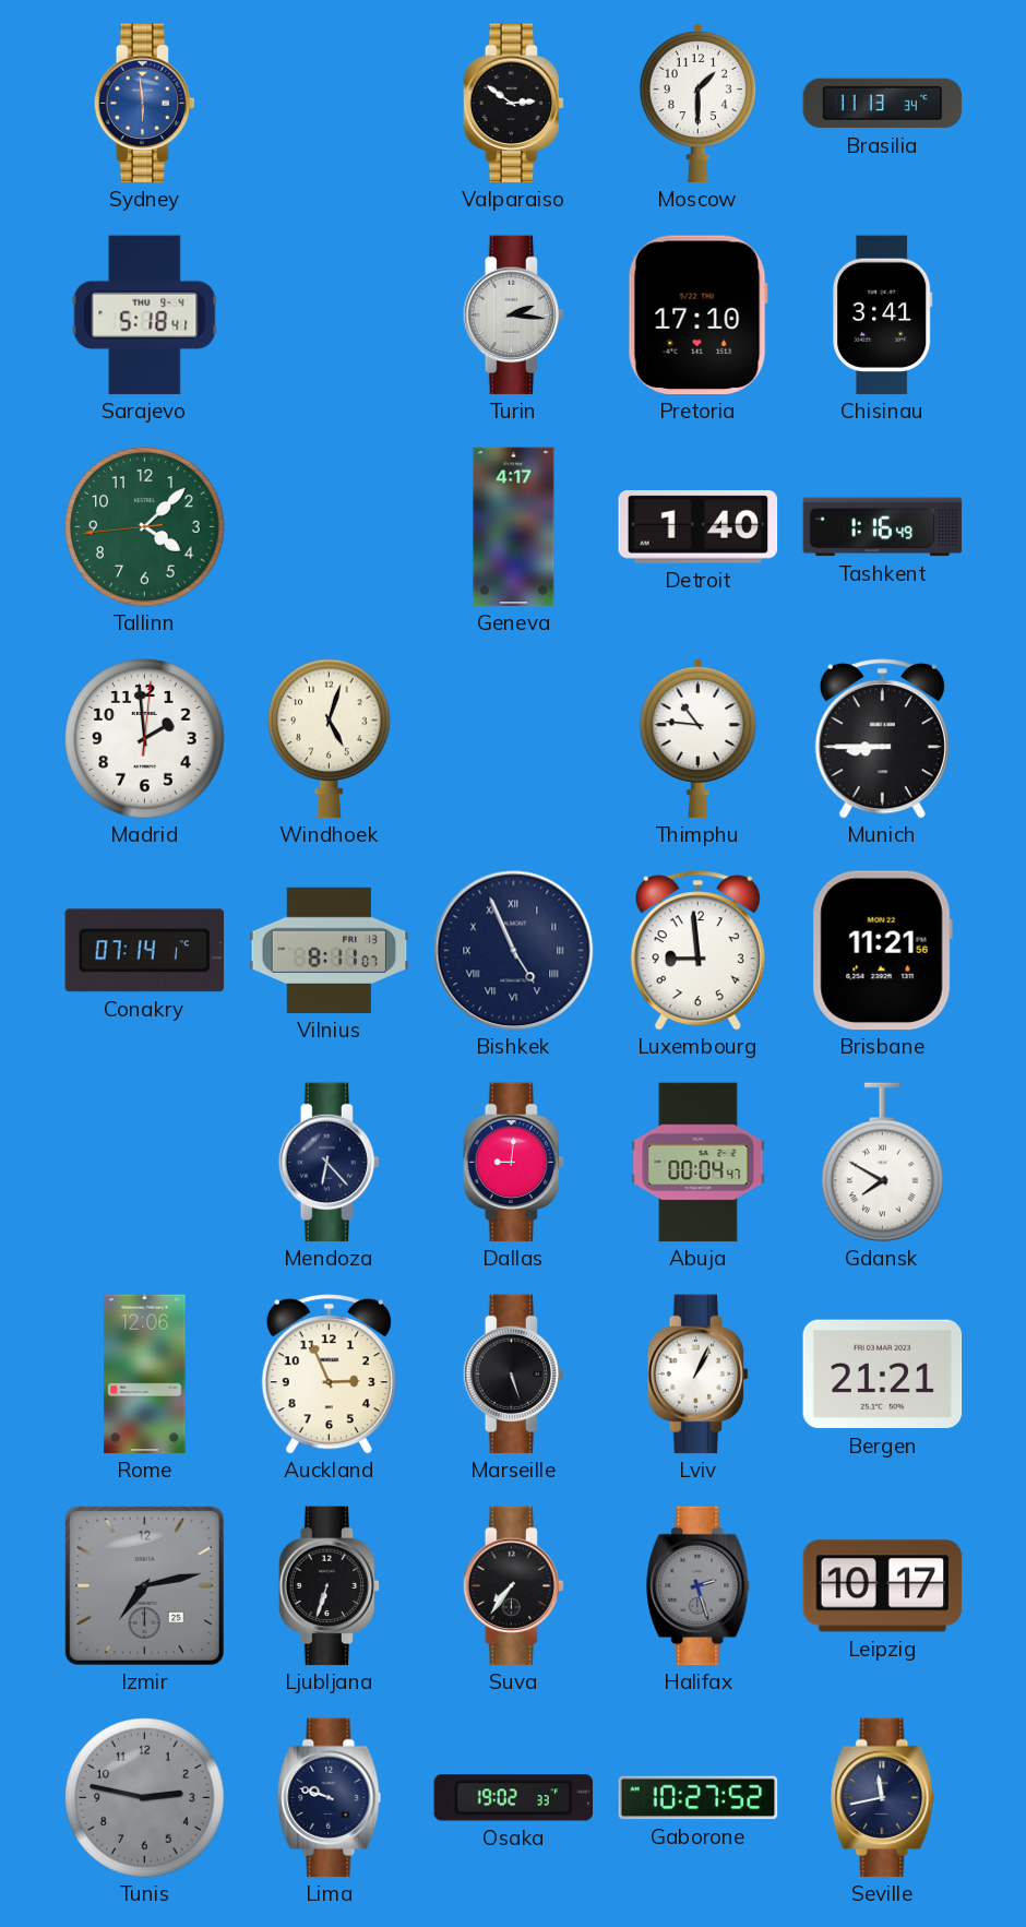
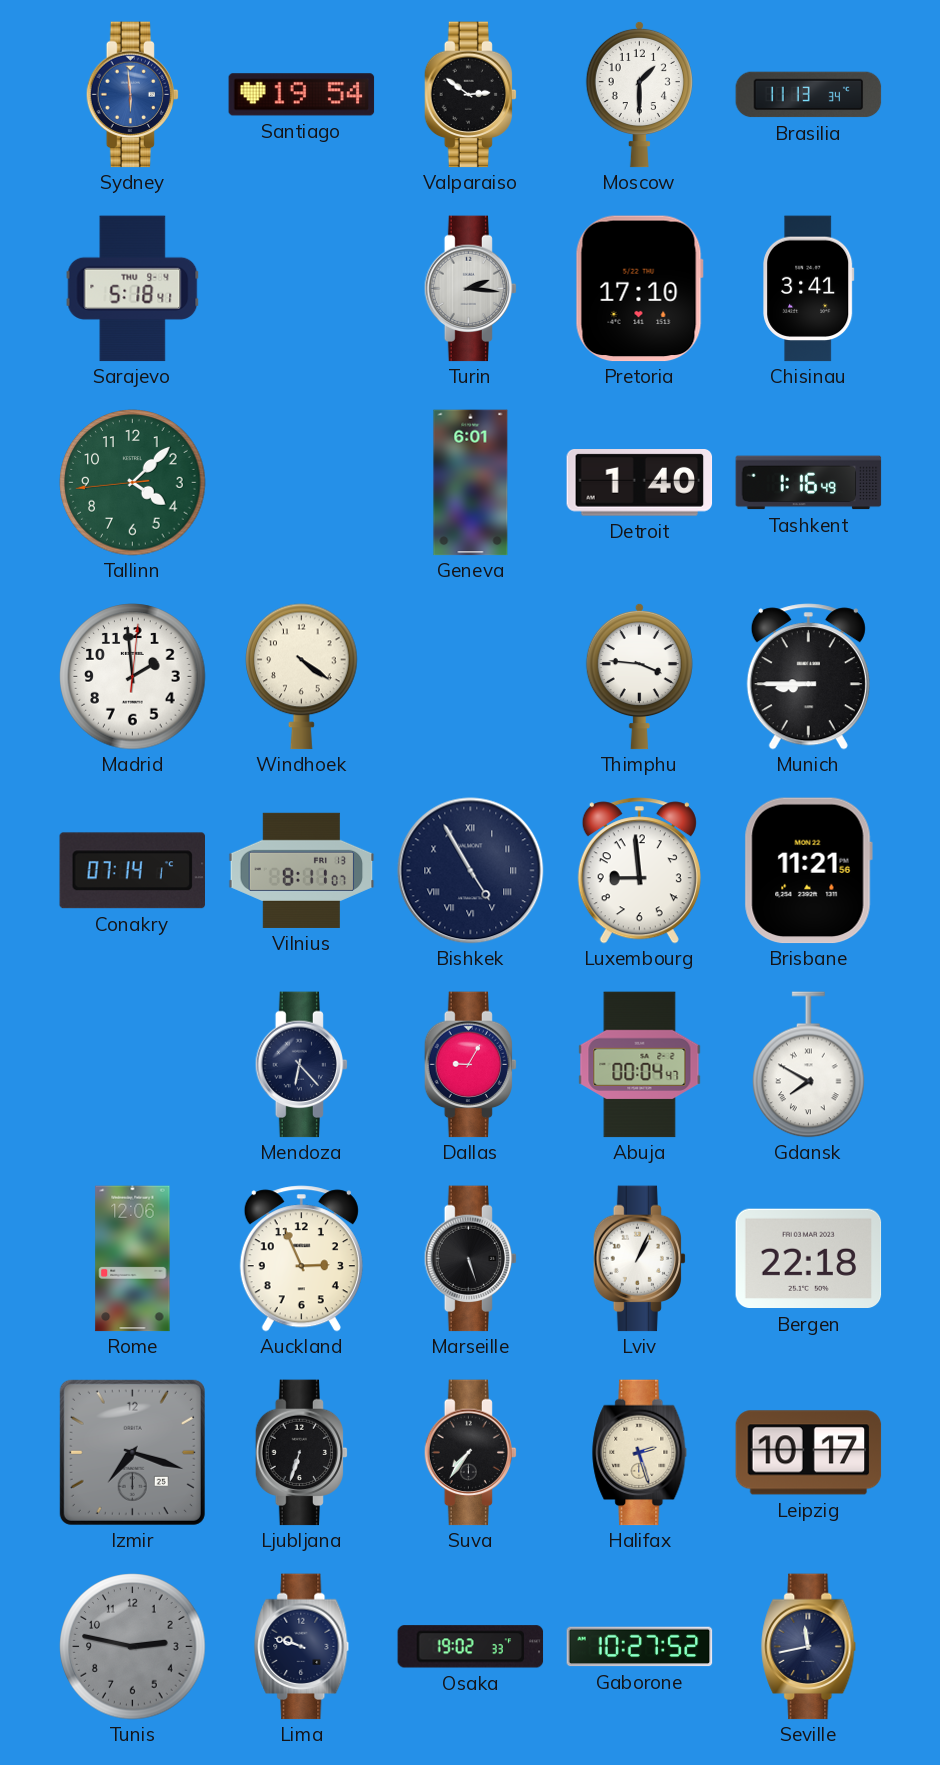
Santiago: none -> 19:54
Geneva: 4:17 -> 6:01
Windhoek: 5:03 -> 4:21
Thimphu: 10:46 -> 3:46
Bishkek: 4:56 -> 4:55
Dallas: 9:01 -> 9:05
Bergen: 21:21 -> 22:18
Izmir: 7:13 -> 7:18
Halifax dial: grey -> cream
